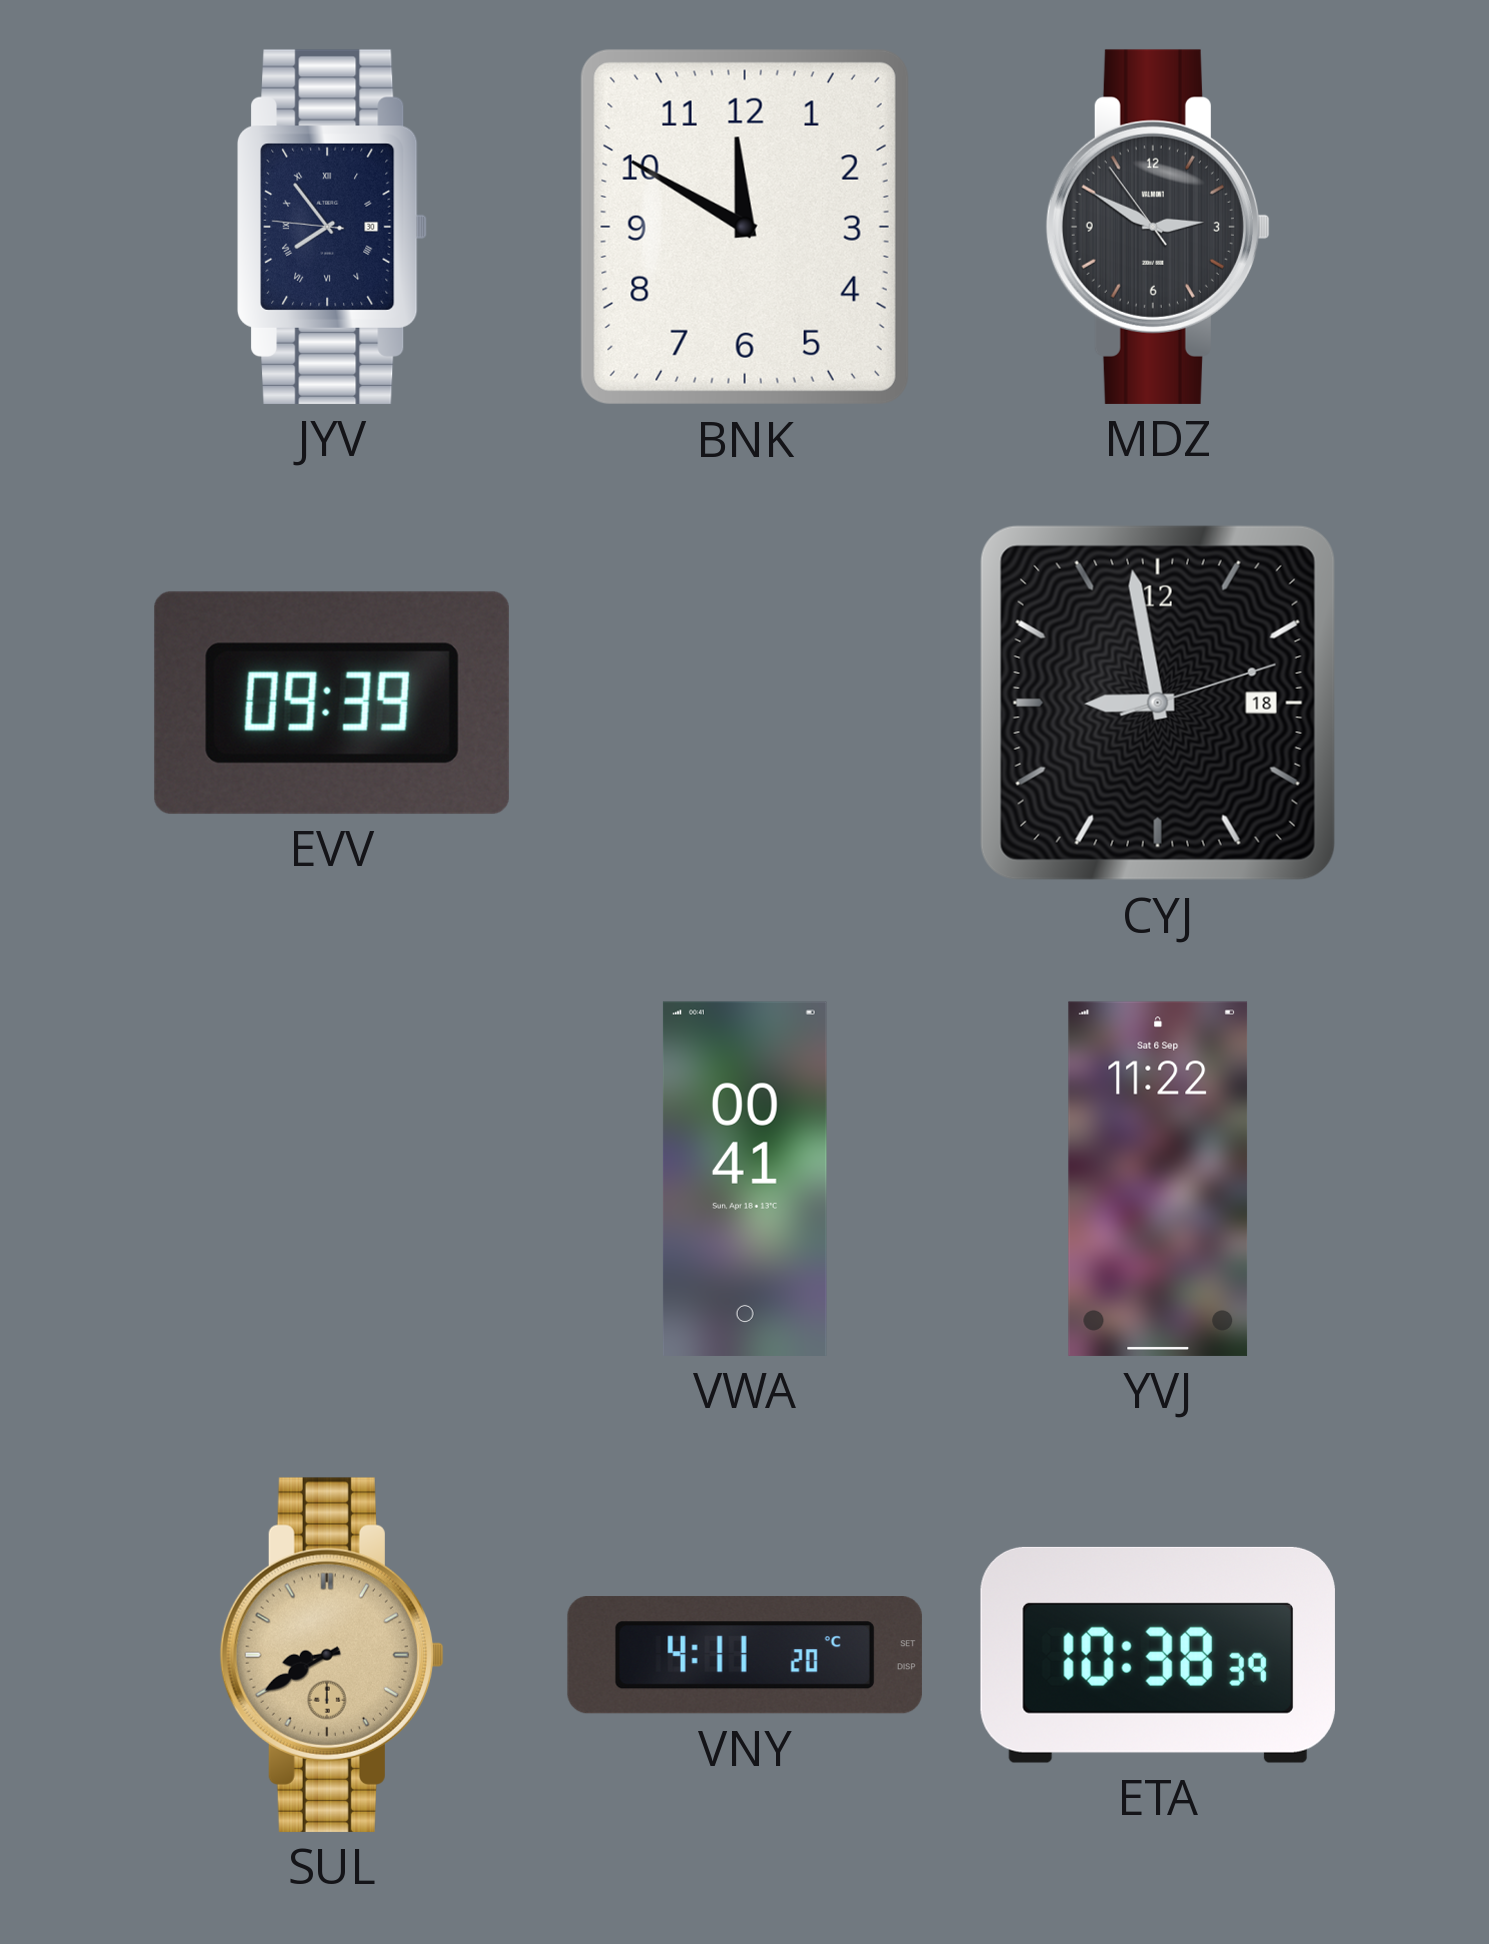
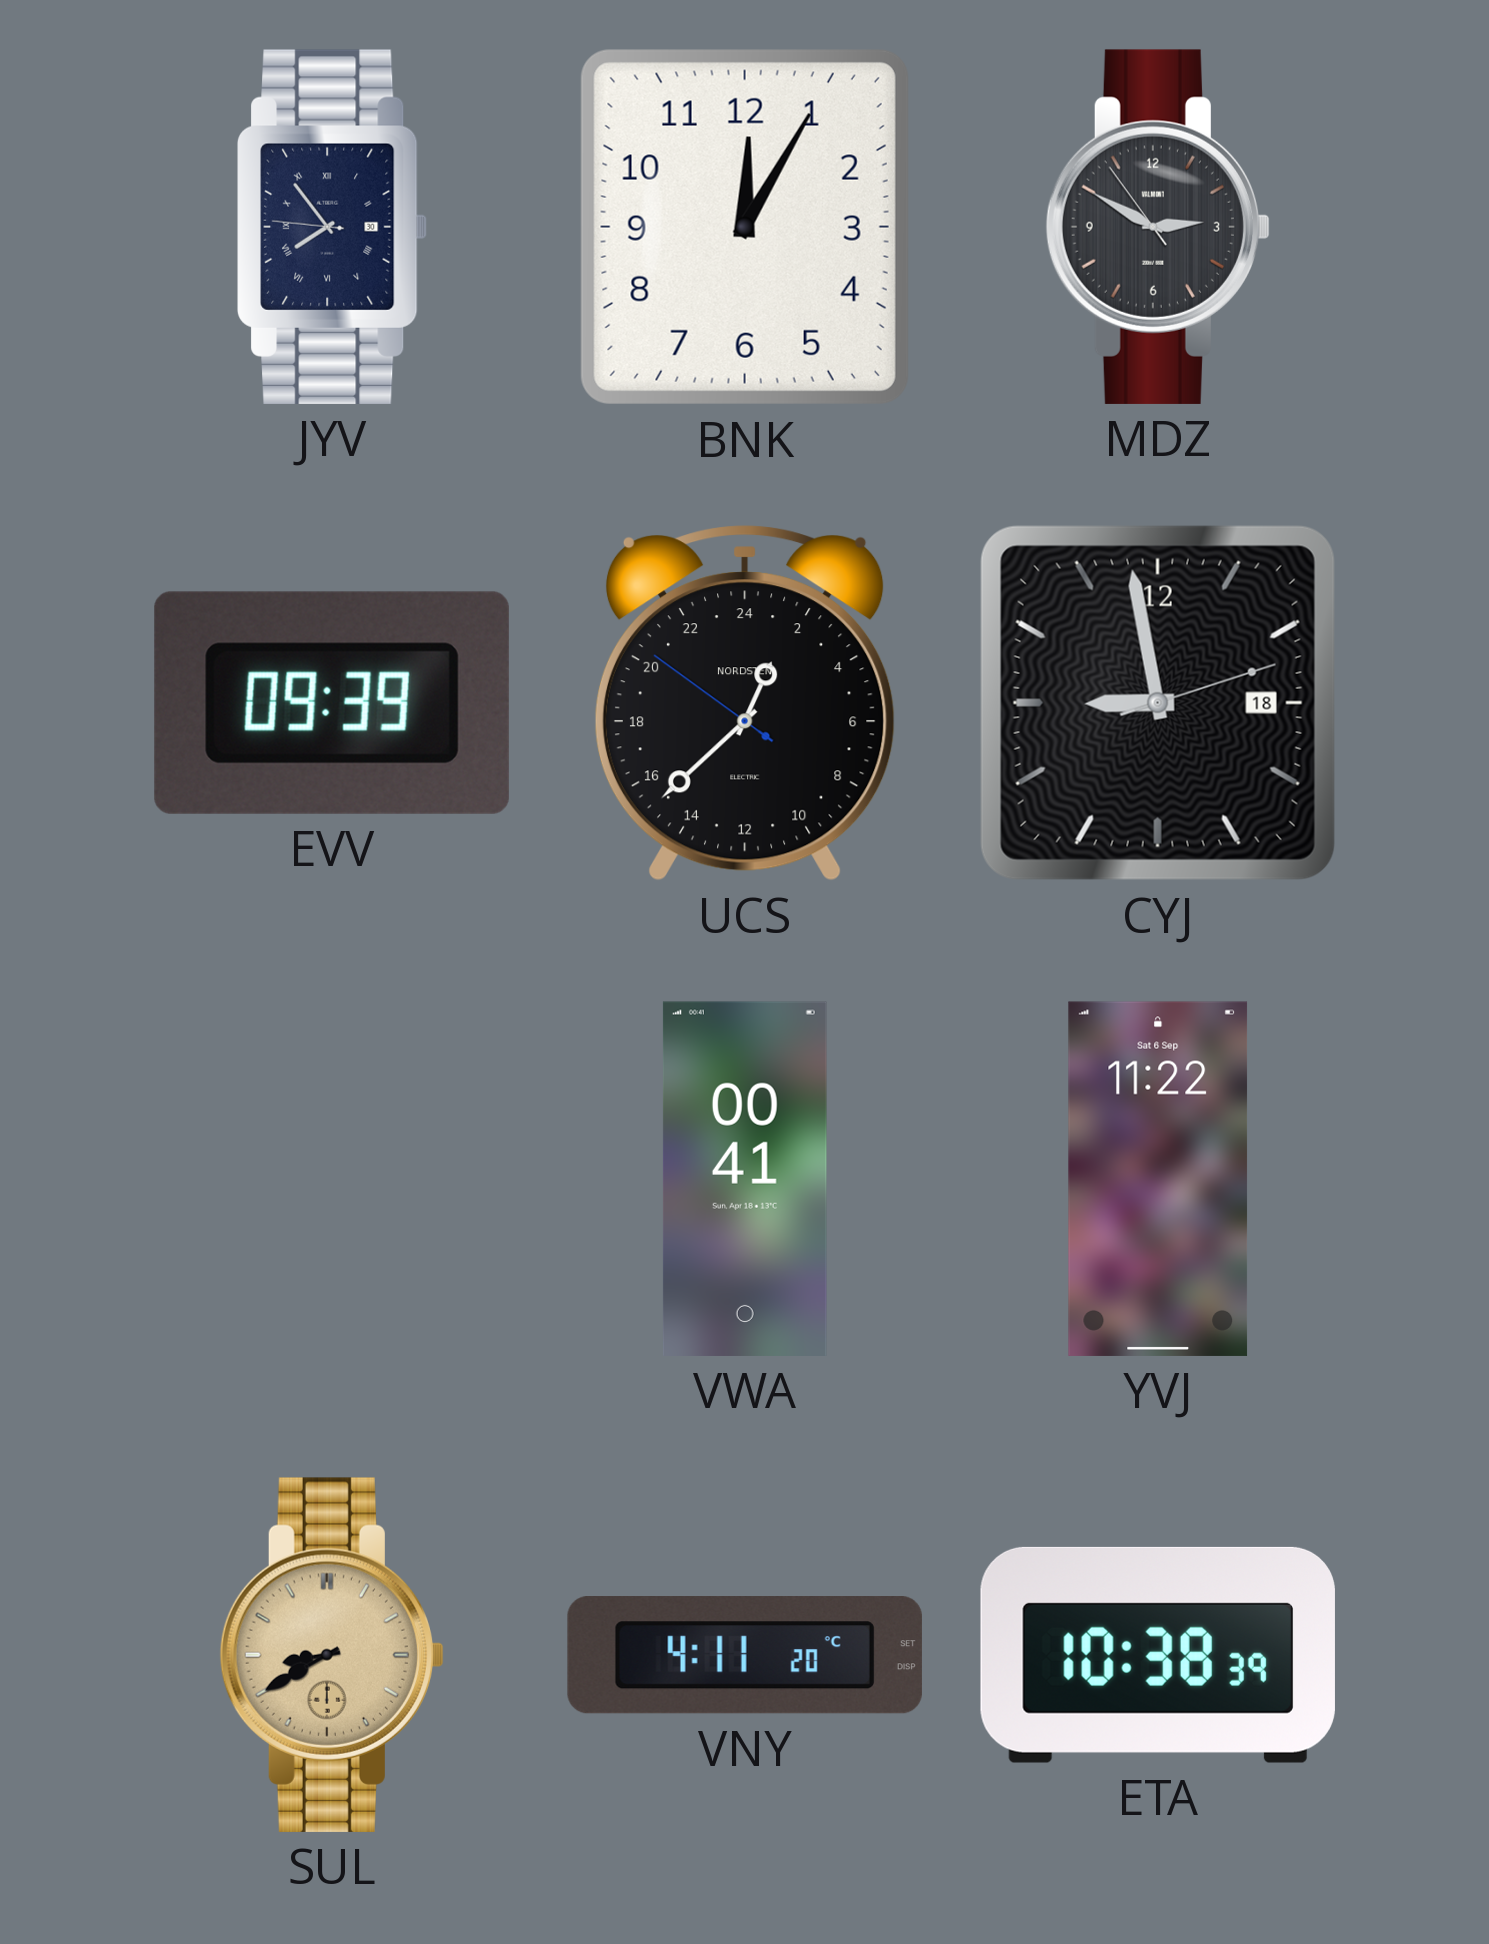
BNK: 11:50 -> 12:05
UCS: none -> 1:37
